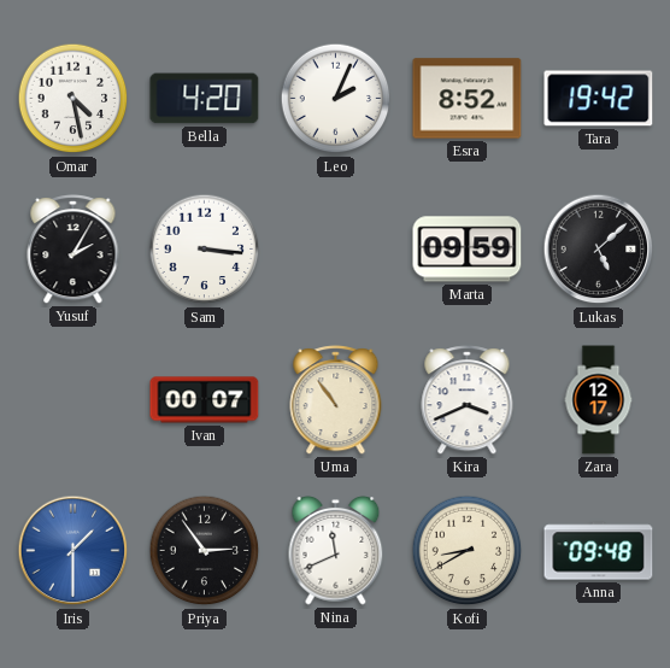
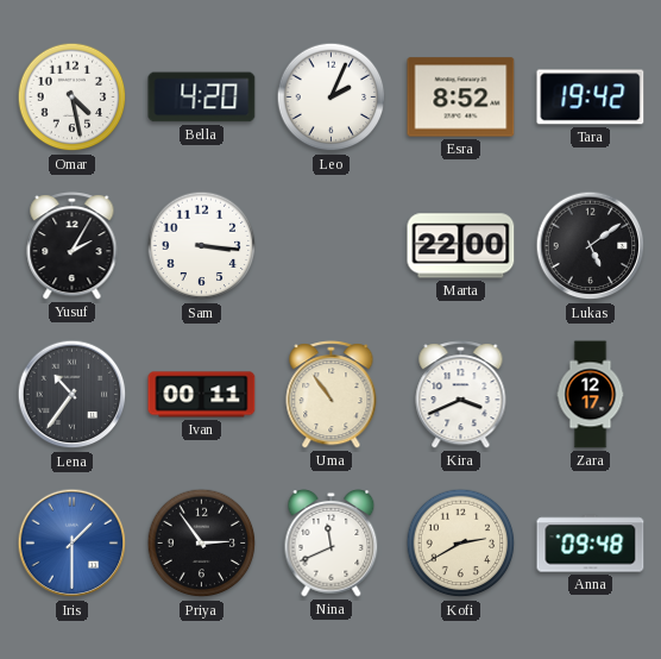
Marta: 09:59 -> 22:00
Lukas: 5:08 -> 5:09
Lena: none -> 10:36
Ivan: 00:07 -> 00:11
Kofi: 8:40 -> 2:40
